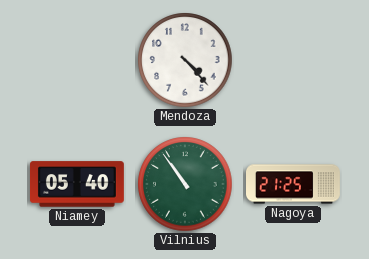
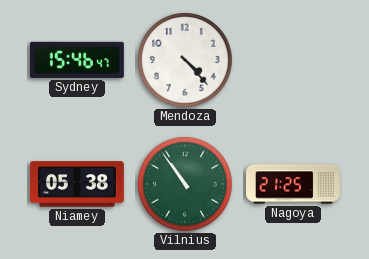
Sydney: none -> 15:46
Niamey: 05:40 -> 05:38
